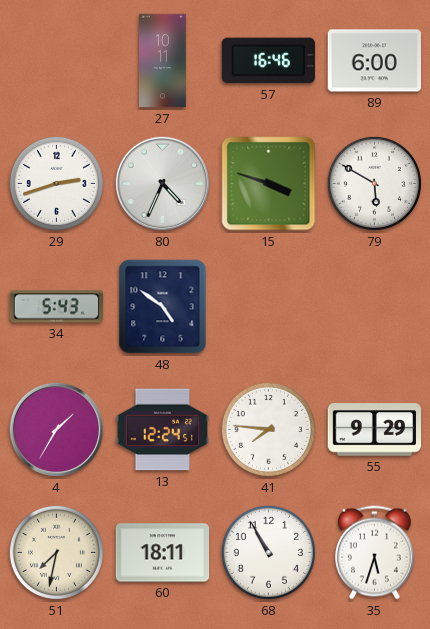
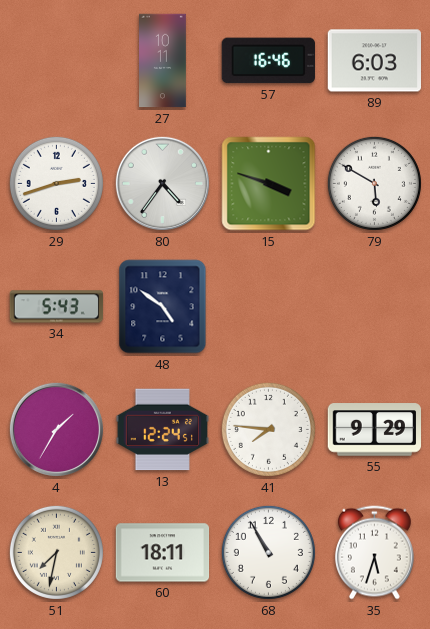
89: 6:00 -> 6:03
80: 4:34 -> 4:36
